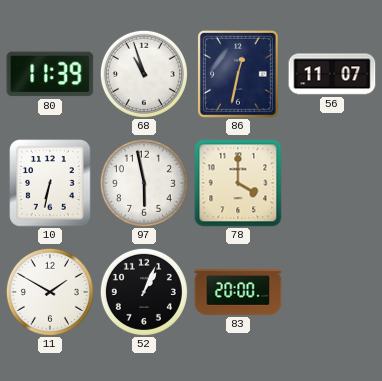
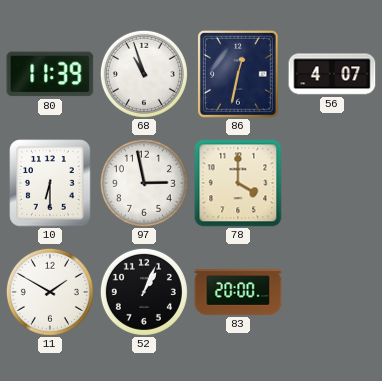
56: 11:07 -> 4:07
10: 6:32 -> 6:30
97: 5:58 -> 2:58
